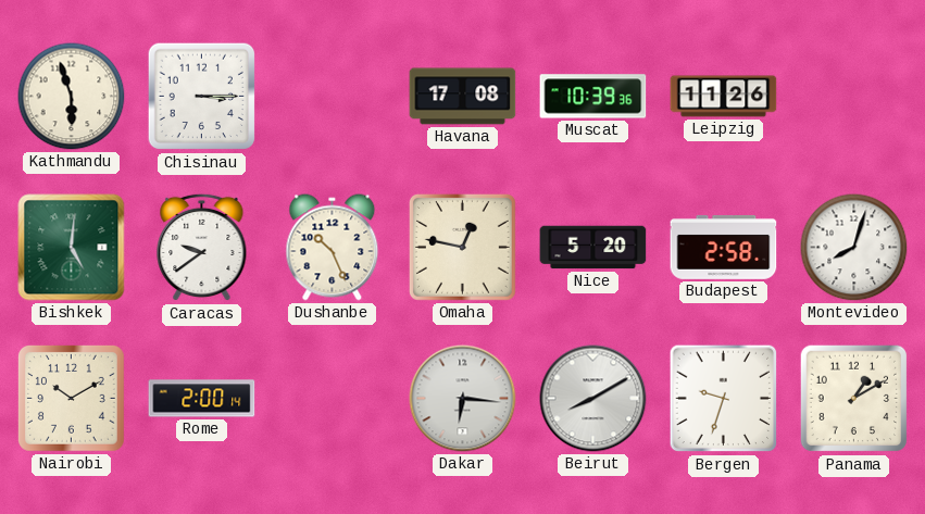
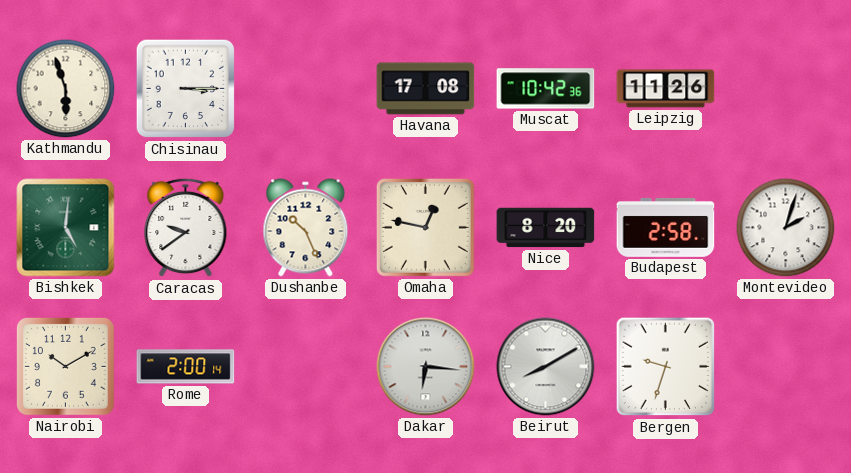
Muscat: 10:39 -> 10:42
Nice: 5:20 -> 8:20
Montevideo: 8:03 -> 2:03
Panama: 1:10 -> none
